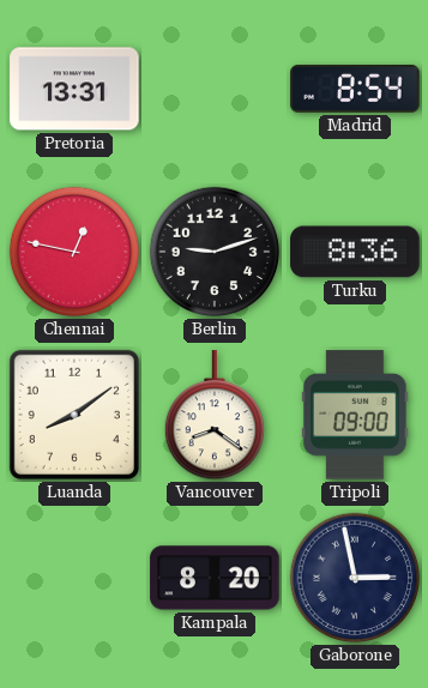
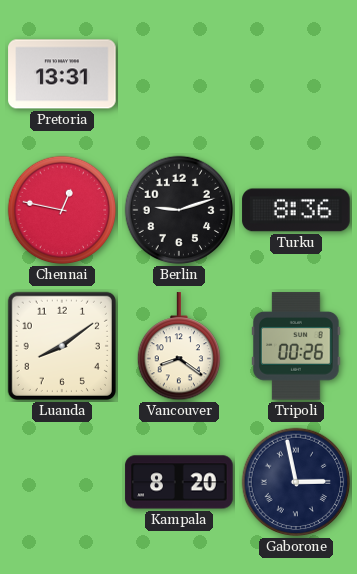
Madrid: 8:54 -> none
Tripoli: 09:00 -> 00:26
